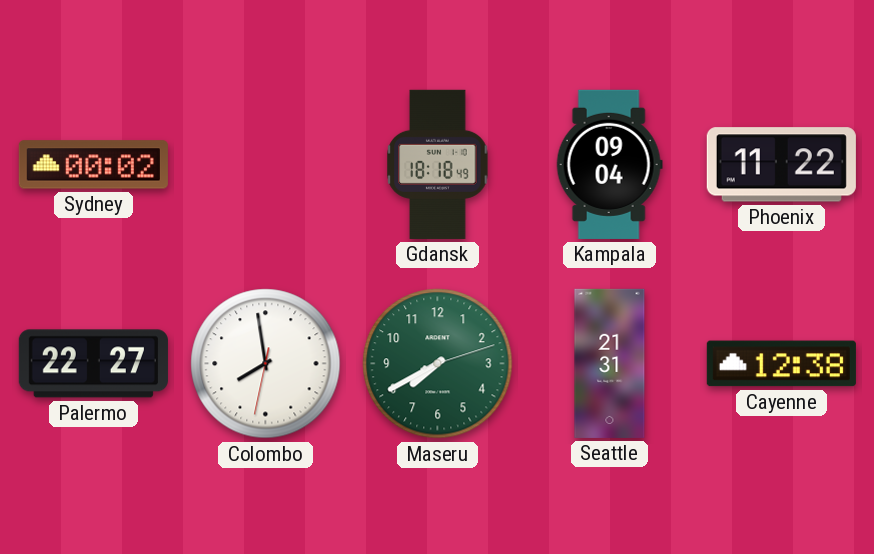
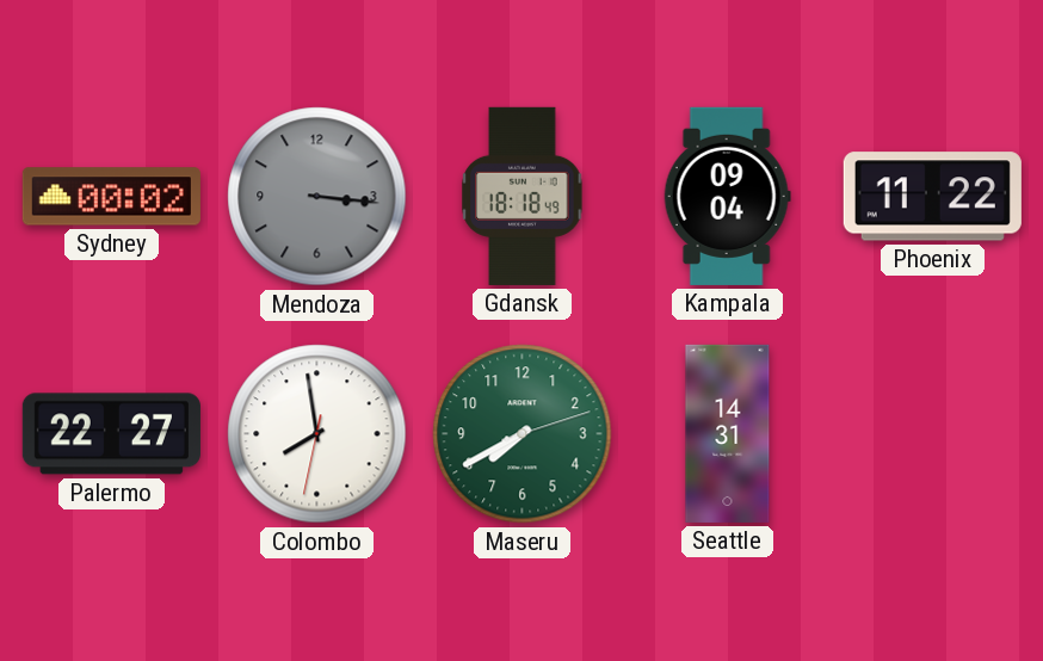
Mendoza: none -> 3:16
Seattle: 21:31 -> 14:31
Cayenne: 12:38 -> none
